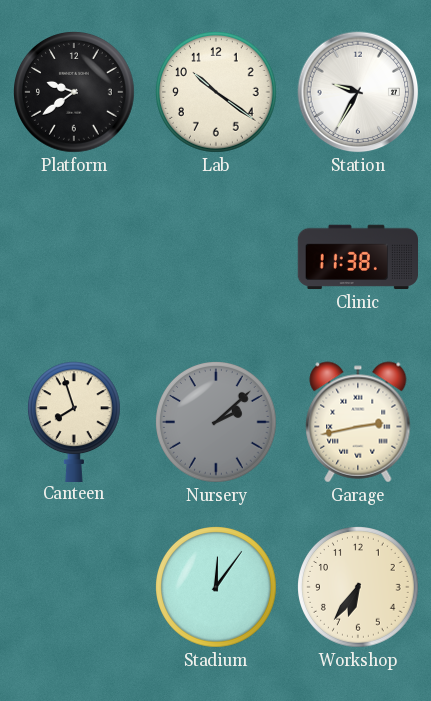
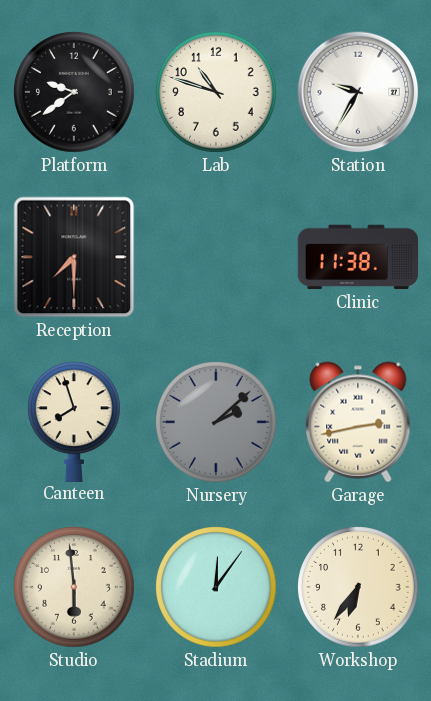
Lab: 10:21 -> 10:48
Reception: none -> 7:30
Studio: none -> 5:59
